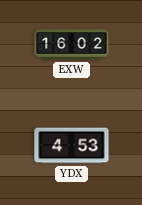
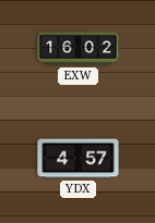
YDX: 4:53 -> 4:57
